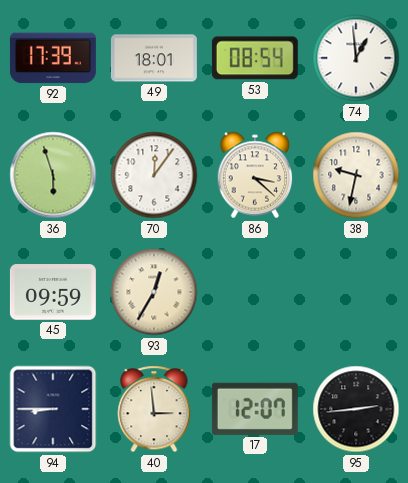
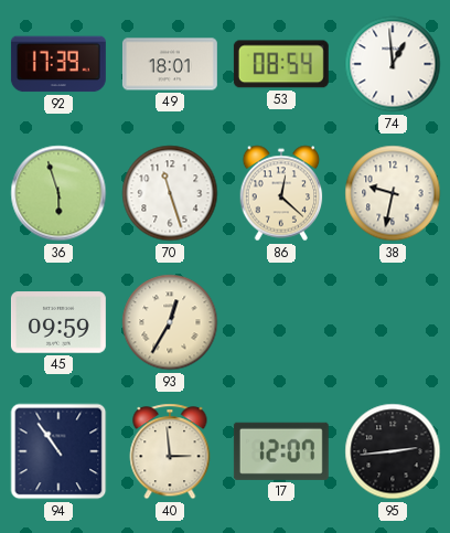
70: 12:06 -> 11:27
86: 3:22 -> 12:22
94: 8:45 -> 10:54
